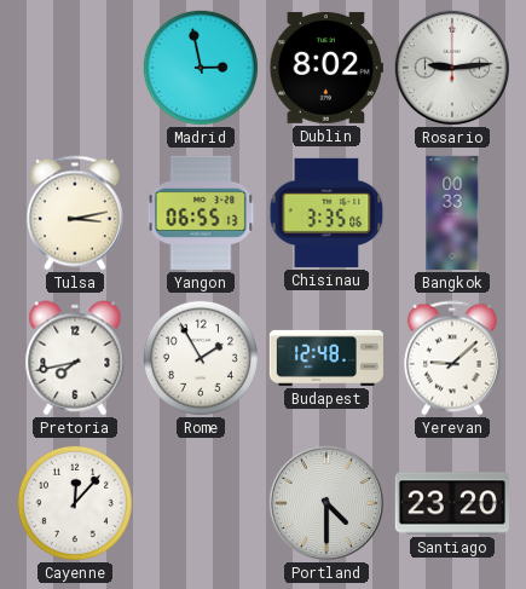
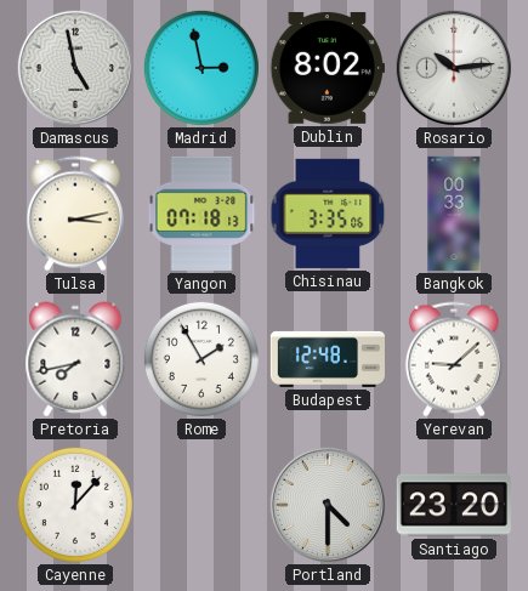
Damascus: none -> 4:58
Rosario: 9:14 -> 10:14
Yangon: 06:55 -> 07:18
